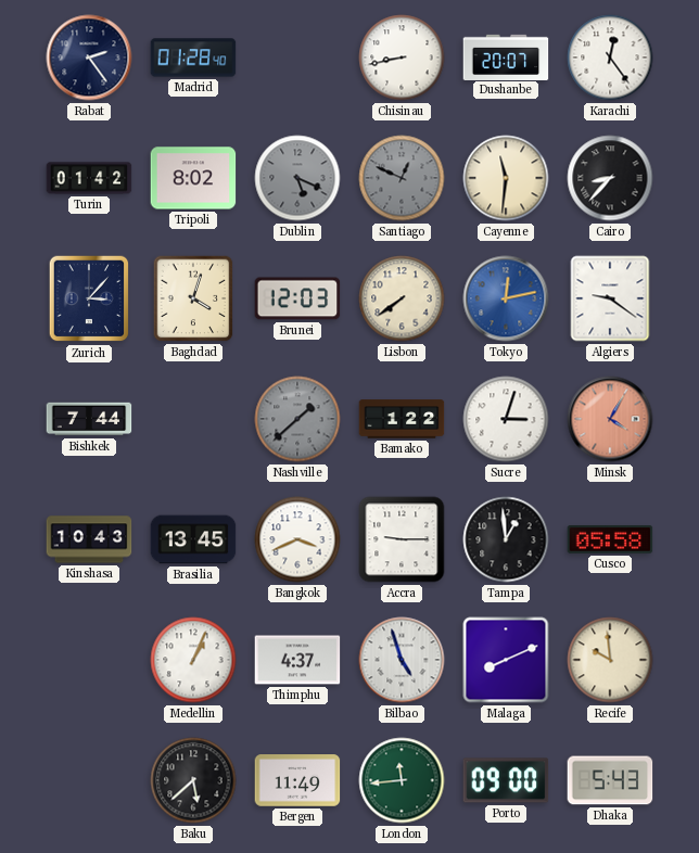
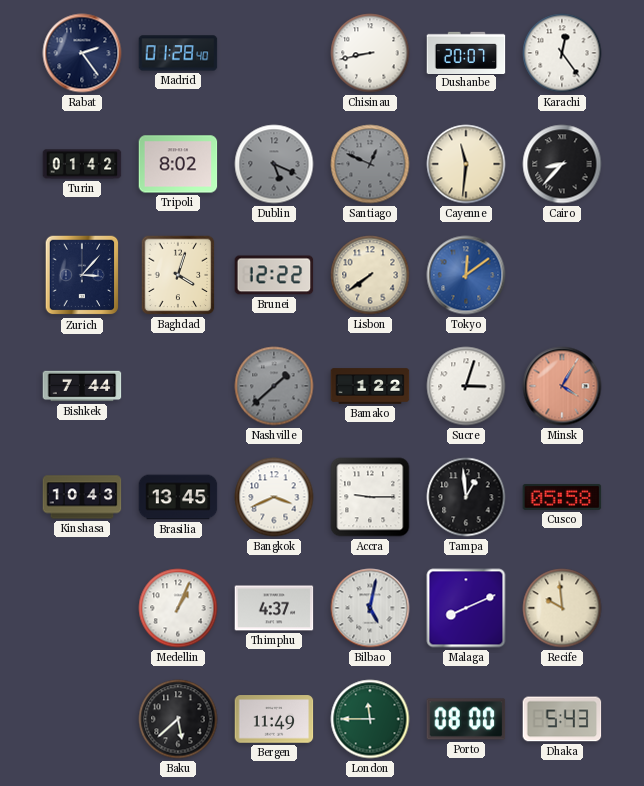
Brunei: 12:03 -> 12:22
Tokyo: 12:13 -> 12:09
Algiers: 9:21 -> none
Bilbao: 4:57 -> 5:02
London: 11:44 -> 11:45
Porto: 09:00 -> 08:00
